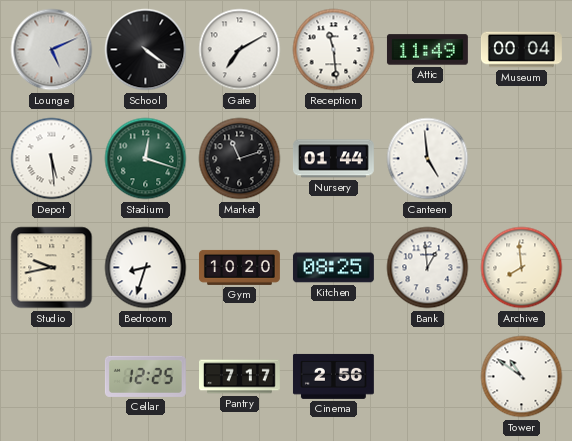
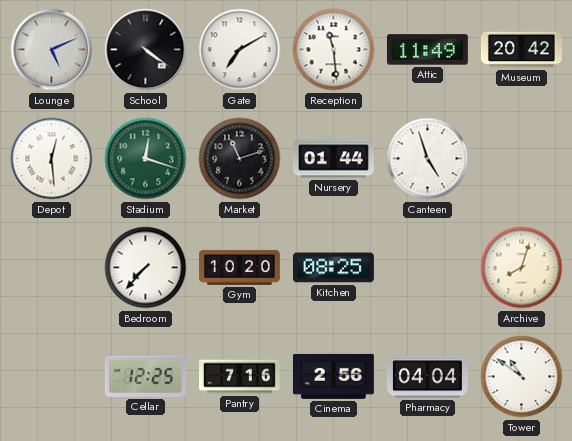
Museum: 00:04 -> 20:42
Depot: 5:29 -> 12:29
Canteen: 4:59 -> 4:57
Studio: 9:43 -> none
Bedroom: 8:33 -> 7:37
Bank: 12:59 -> none
Archive: 7:59 -> 8:03
Pantry: 7:17 -> 7:16
Pharmacy: none -> 04:04
